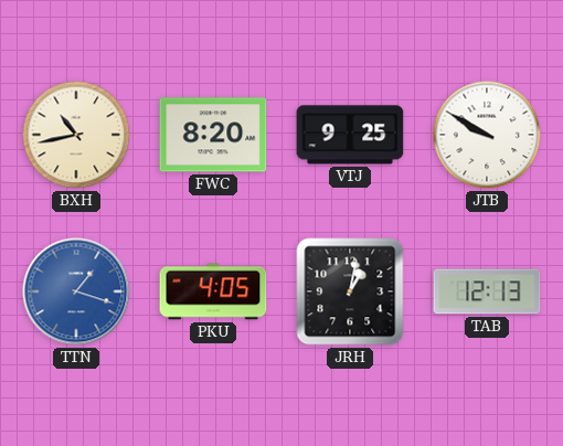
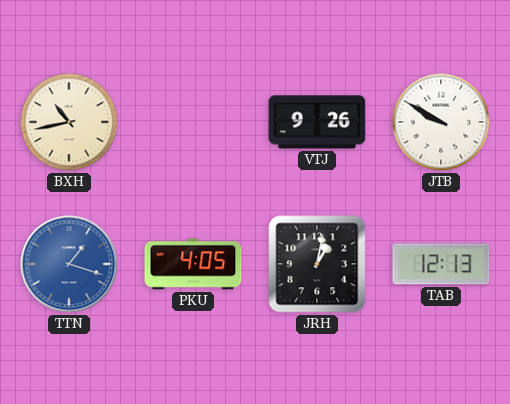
FWC: 8:20 -> none
VTJ: 9:25 -> 9:26
